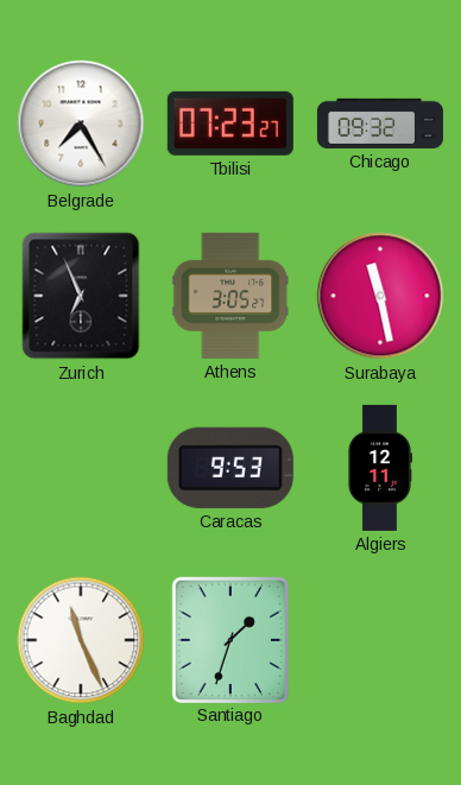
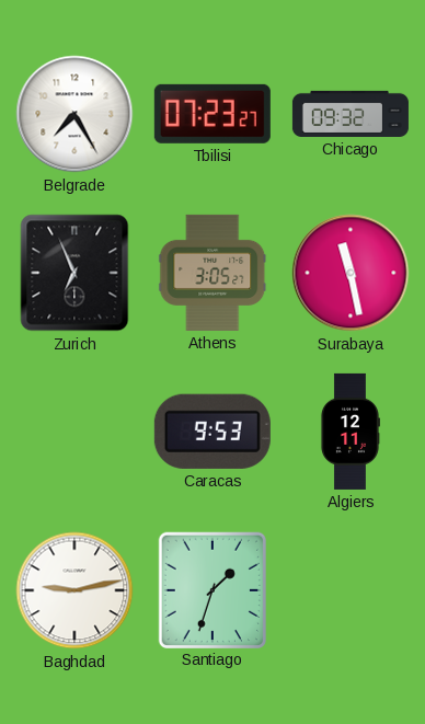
Baghdad: 11:26 -> 9:13
